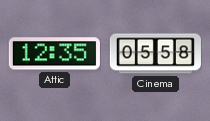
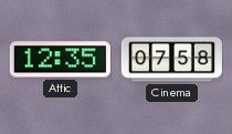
Cinema: 05:58 -> 07:58
